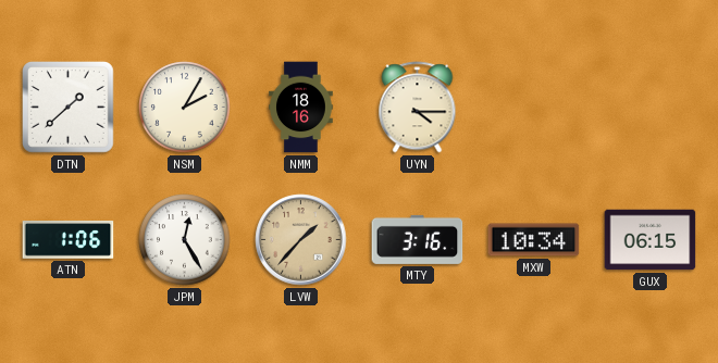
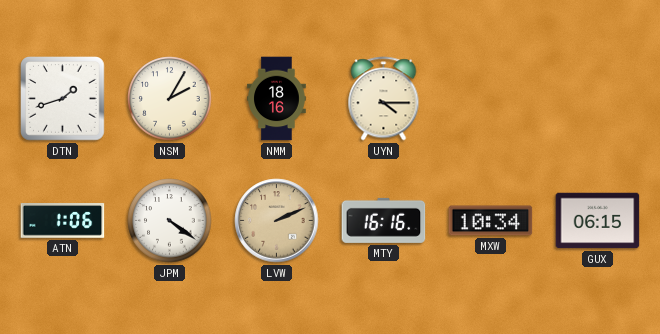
DTN: 1:38 -> 1:42
JPM: 12:25 -> 4:21
LVW: 1:37 -> 2:11
MTY: 3:16 -> 16:16
